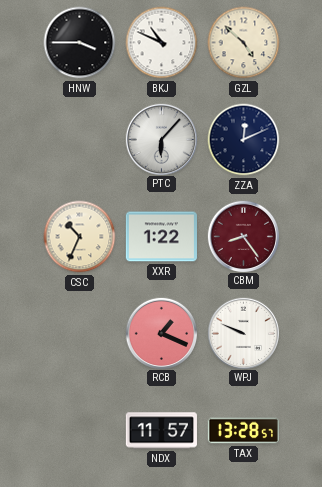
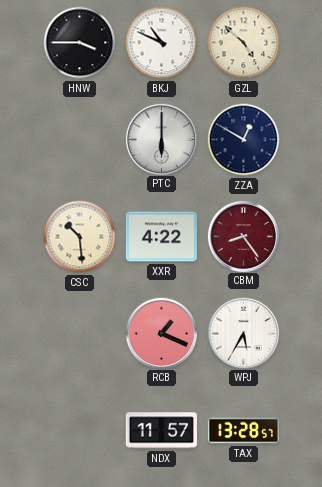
PTC: 6:07 -> 6:00
ZZA: 12:11 -> 12:50
CSC: 10:34 -> 10:29
XXR: 1:22 -> 4:22
WPJ: 9:49 -> 5:35
